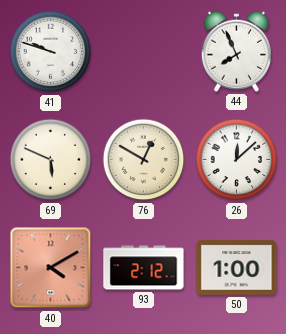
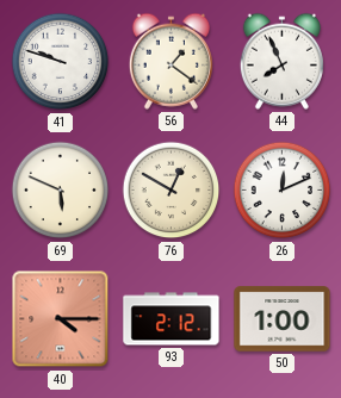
56: none -> 1:21
26: 12:08 -> 12:11
40: 4:10 -> 4:15
